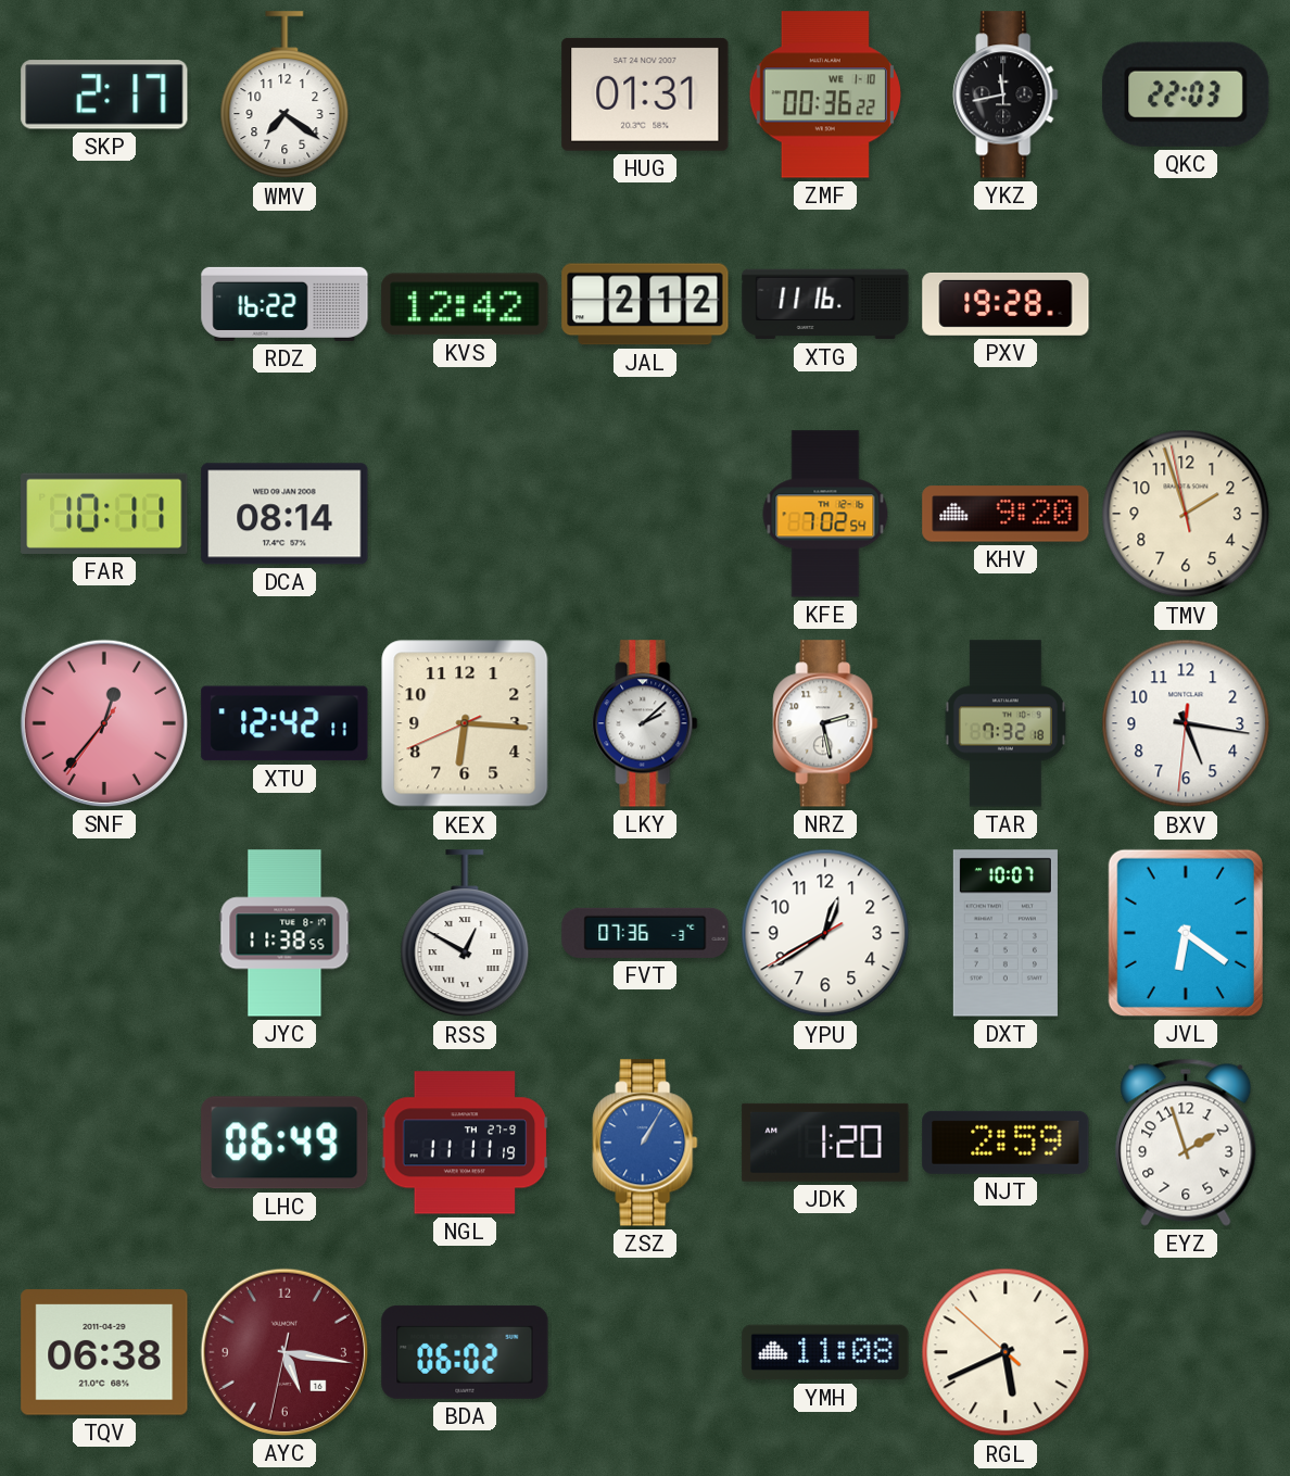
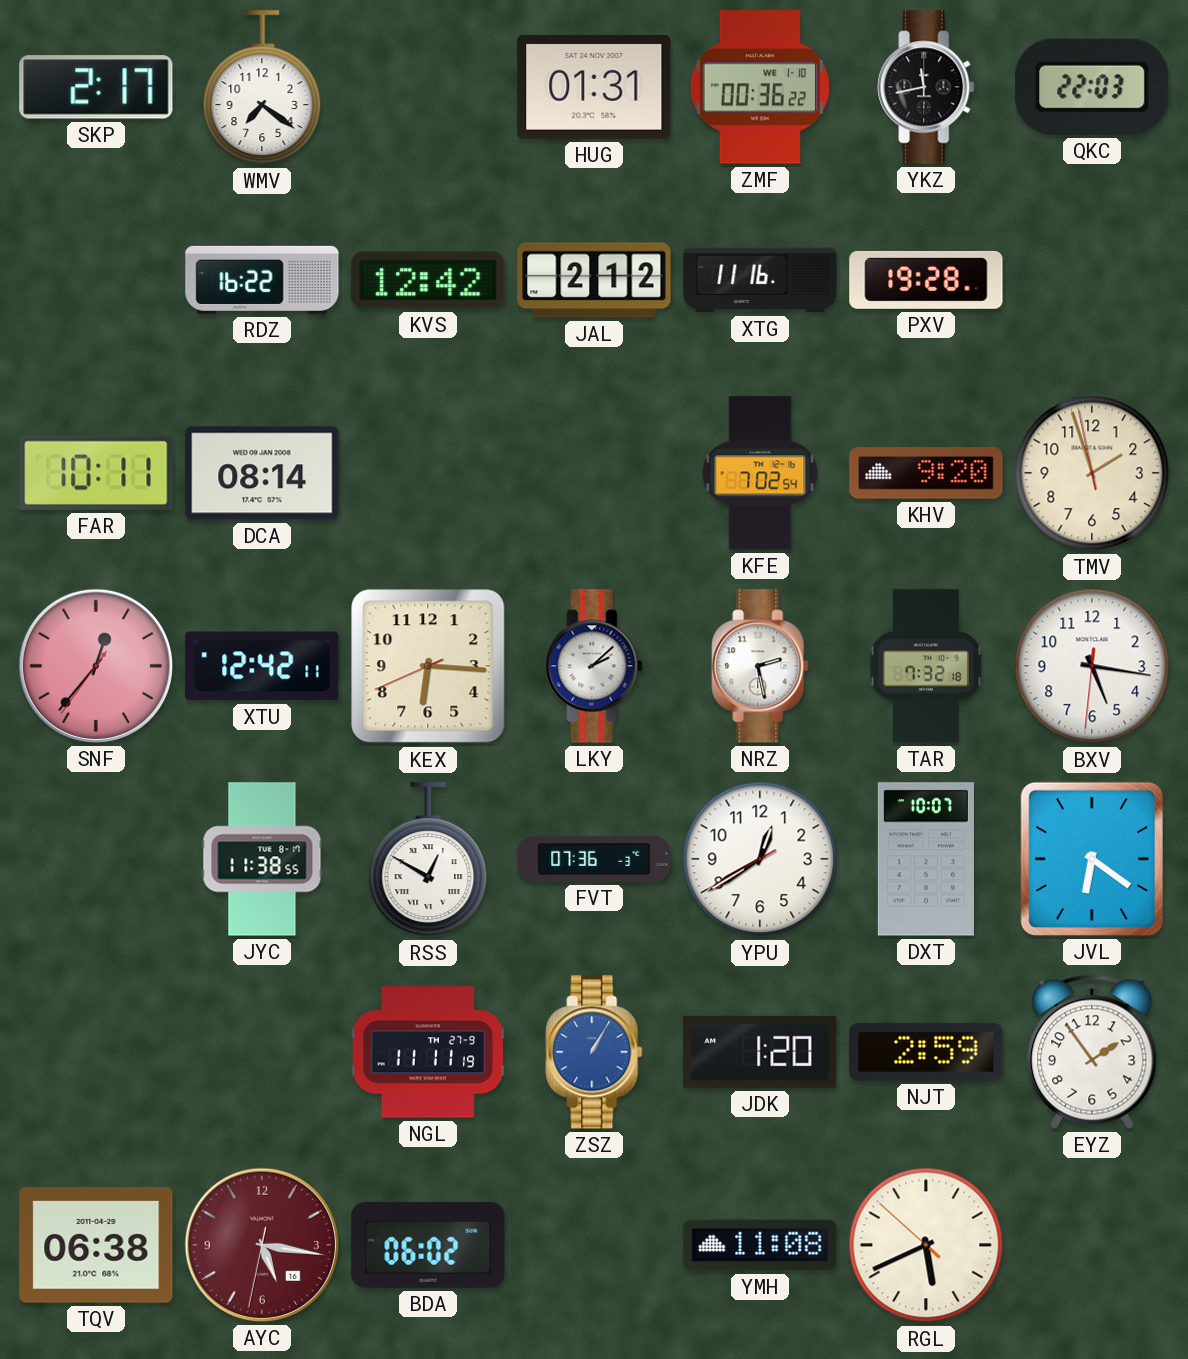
LHC: 06:49 -> none
EYZ: 1:57 -> 1:54
